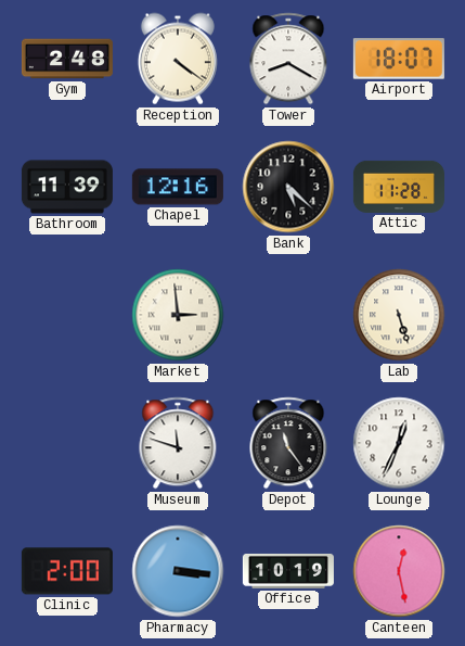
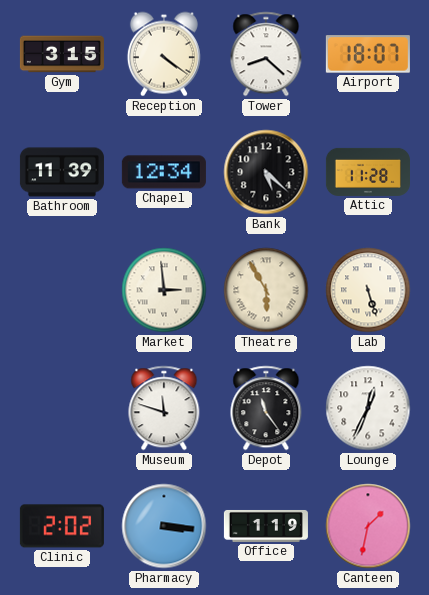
Gym: 2:48 -> 3:15
Tower: 8:20 -> 8:22
Chapel: 12:16 -> 12:34
Theatre: none -> 5:55
Clinic: 2:00 -> 2:02
Office: 10:19 -> 1:19
Canteen: 12:28 -> 1:32
